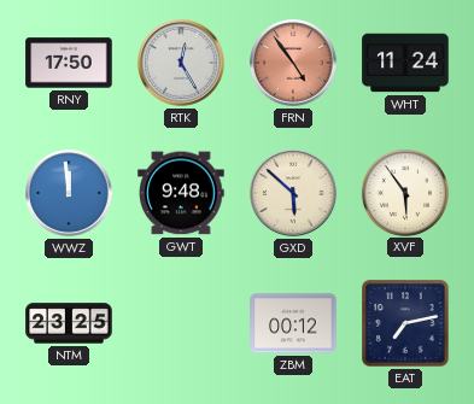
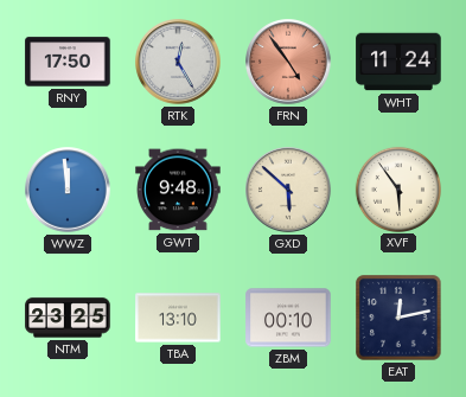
TBA: none -> 13:10
ZBM: 00:12 -> 00:10
EAT: 7:13 -> 12:13
